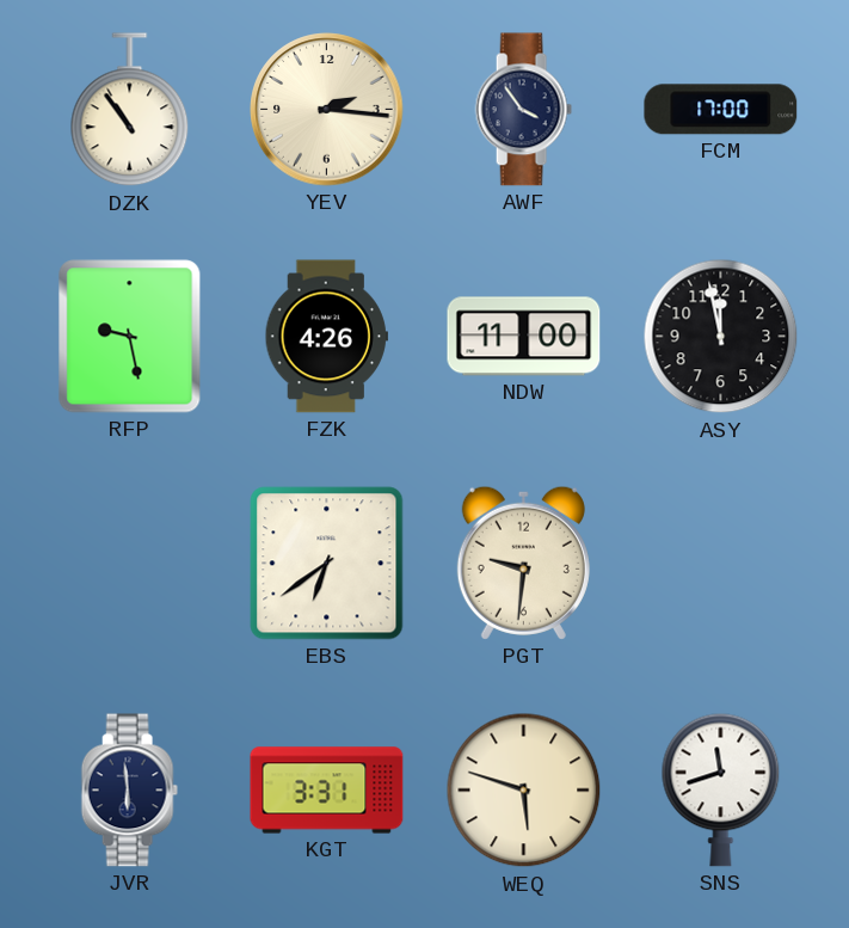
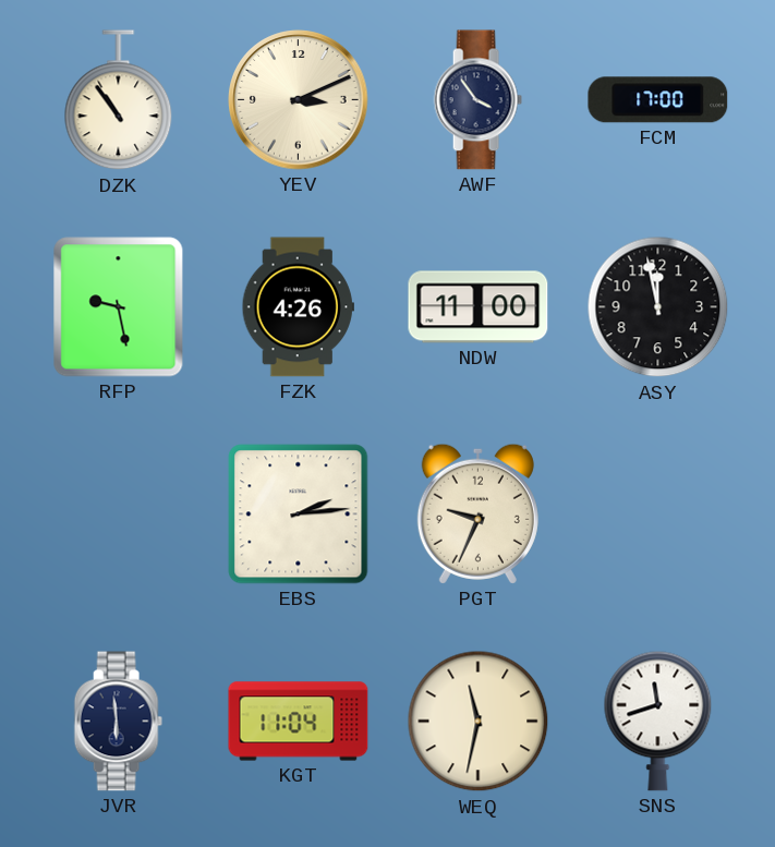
YEV: 2:16 -> 3:11
EBS: 6:39 -> 2:14
PGT: 9:31 -> 9:34
KGT: 3:31 -> 11:04
WEQ: 5:48 -> 11:32
